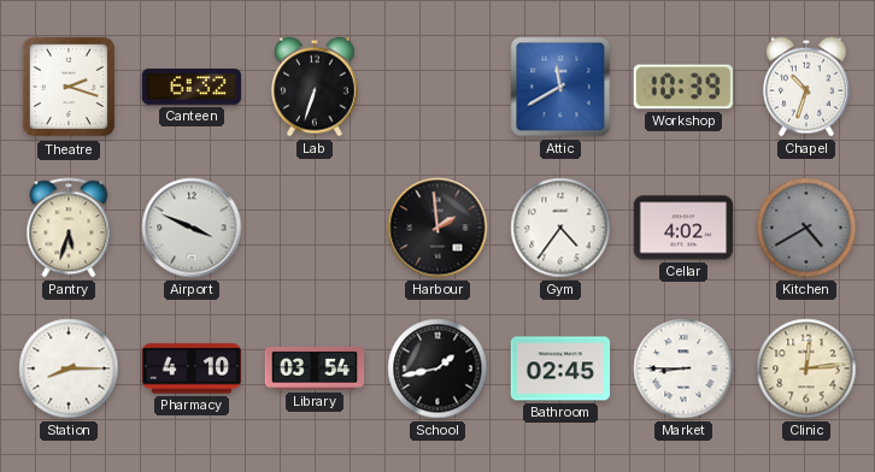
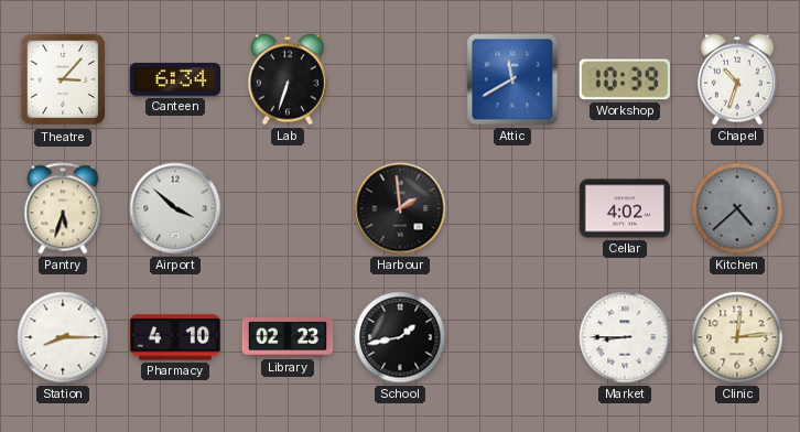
Theatre: 2:18 -> 3:07
Canteen: 6:32 -> 6:34
Airport: 3:49 -> 3:52
Gym: 4:36 -> none
Kitchen: 4:40 -> 4:38
Library: 03:54 -> 02:23
Bathroom: 02:45 -> none
